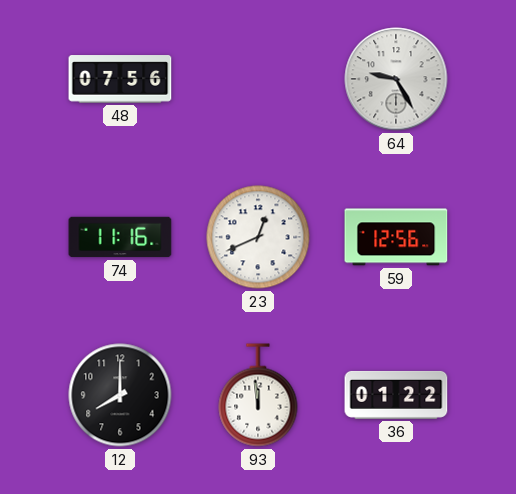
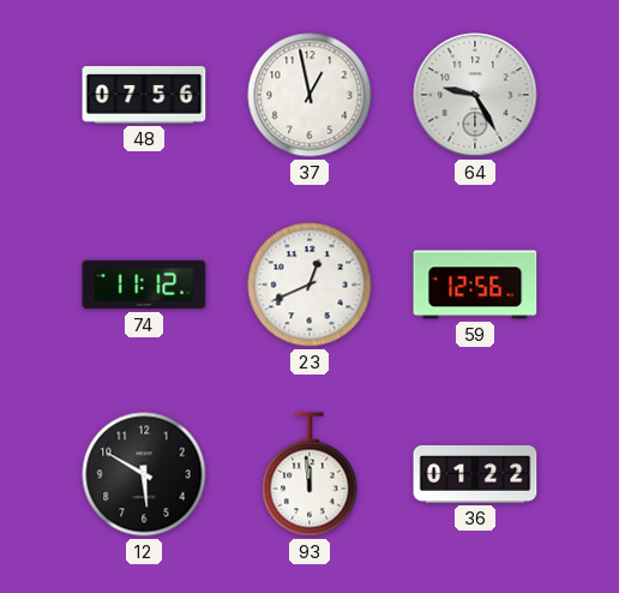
37: none -> 12:58
74: 11:16 -> 11:12
12: 8:00 -> 5:50
